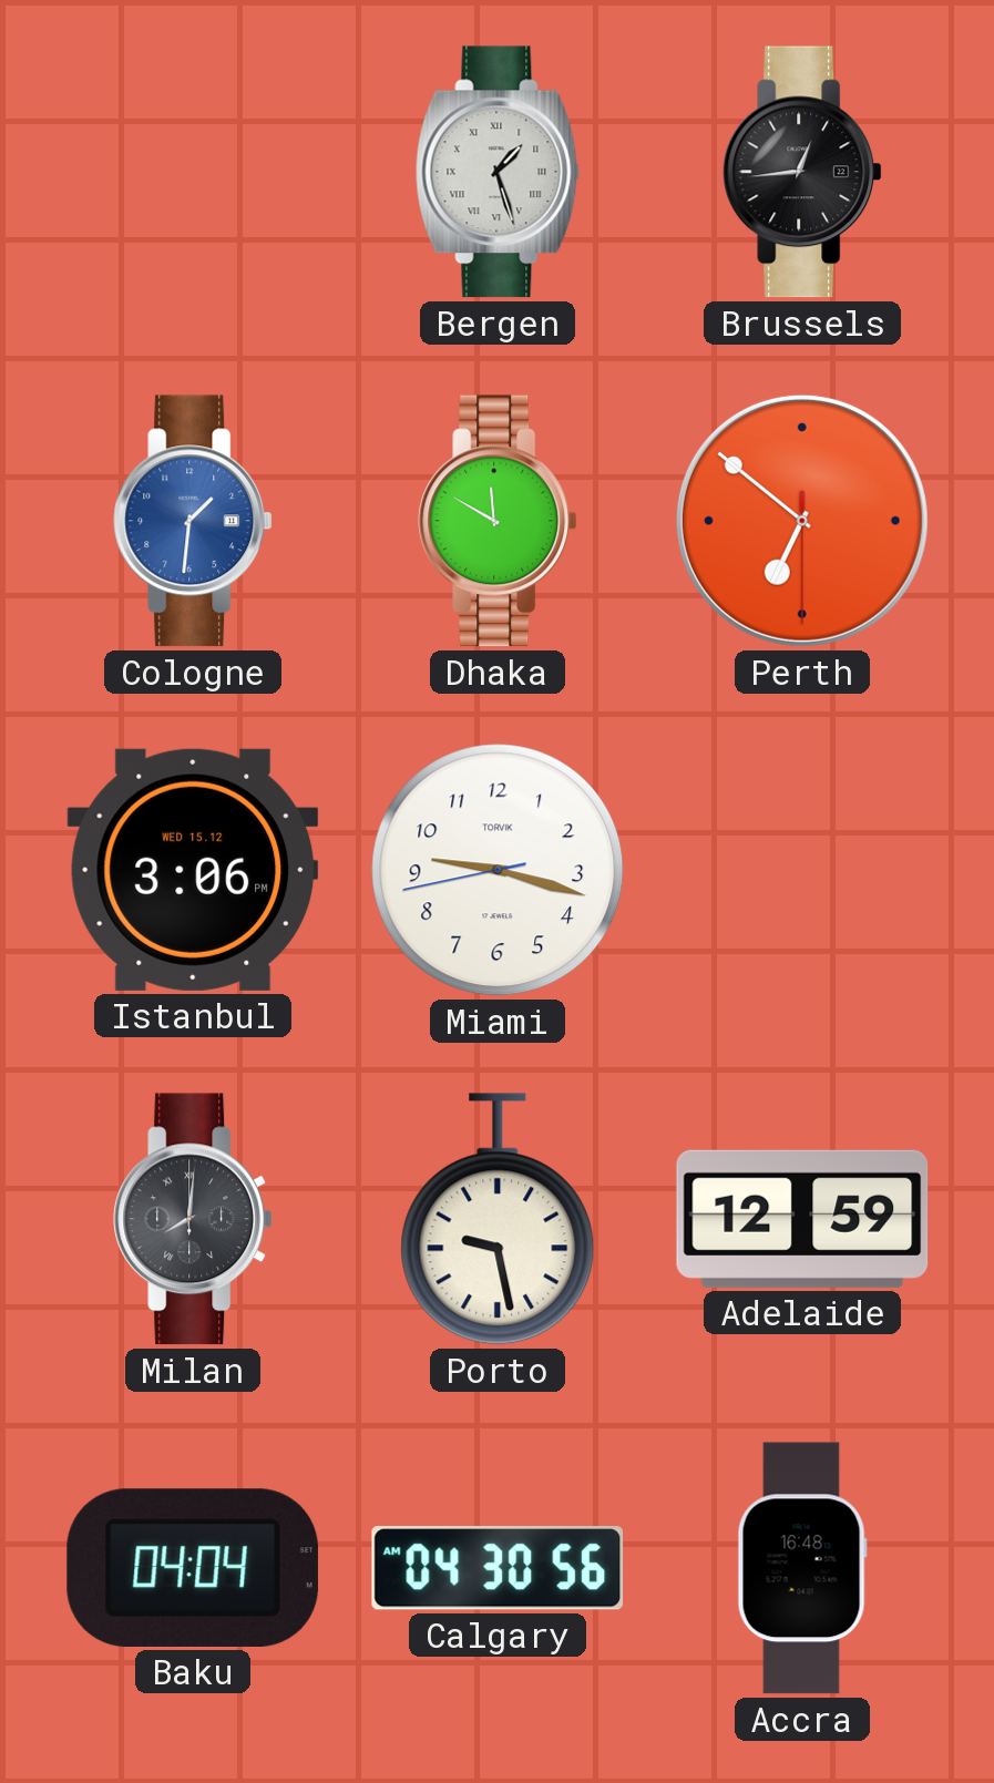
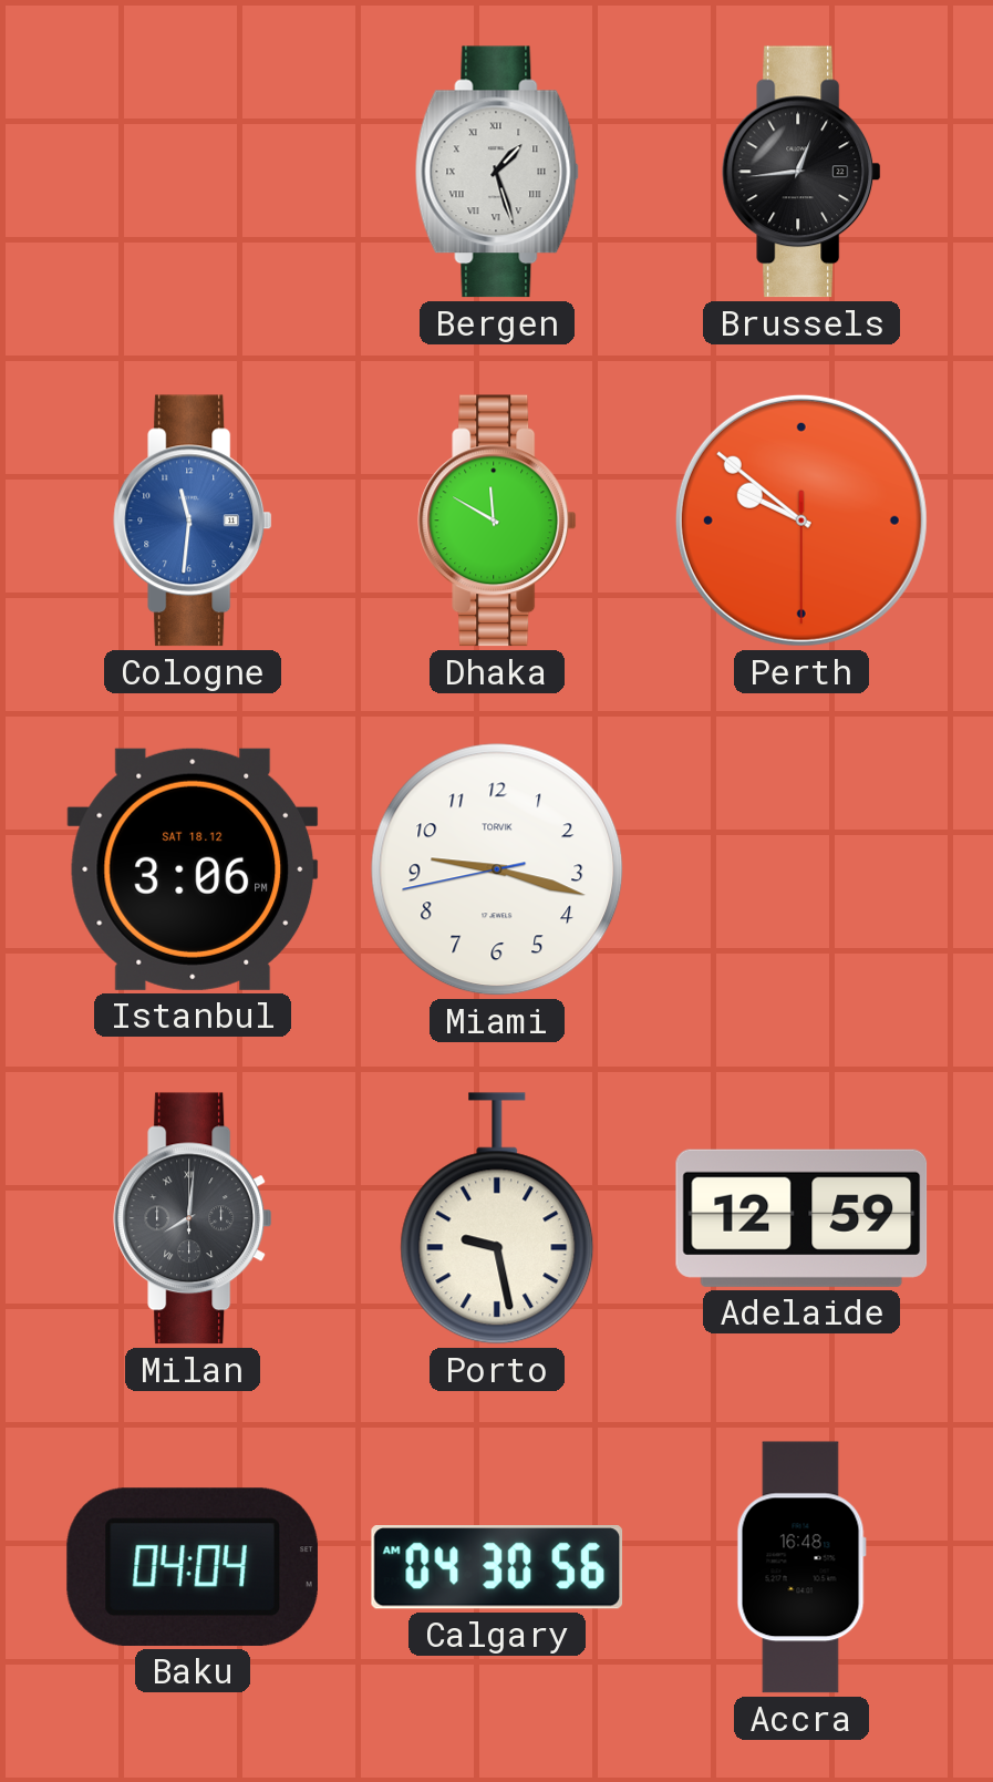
Cologne: 1:31 -> 11:31
Perth: 6:51 -> 9:51
Istanbul date: WED 15.12 -> SAT 18.12
